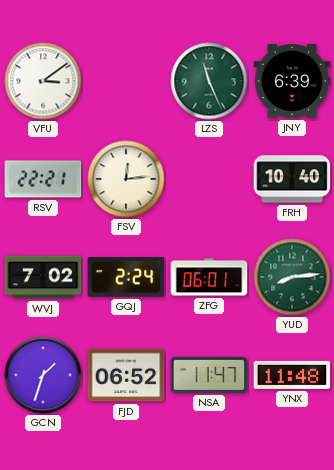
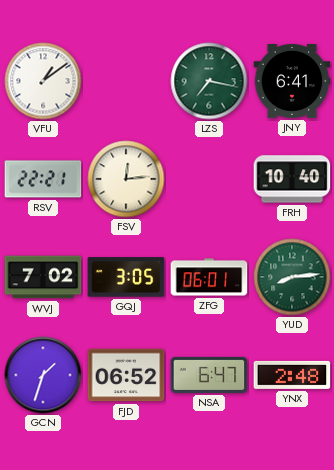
VFU: 3:09 -> 1:09
LZS: 11:26 -> 7:17
JNY: 6:39 -> 6:41
GQJ: 2:24 -> 3:05
NSA: 11:47 -> 6:47
YNX: 11:48 -> 2:48
